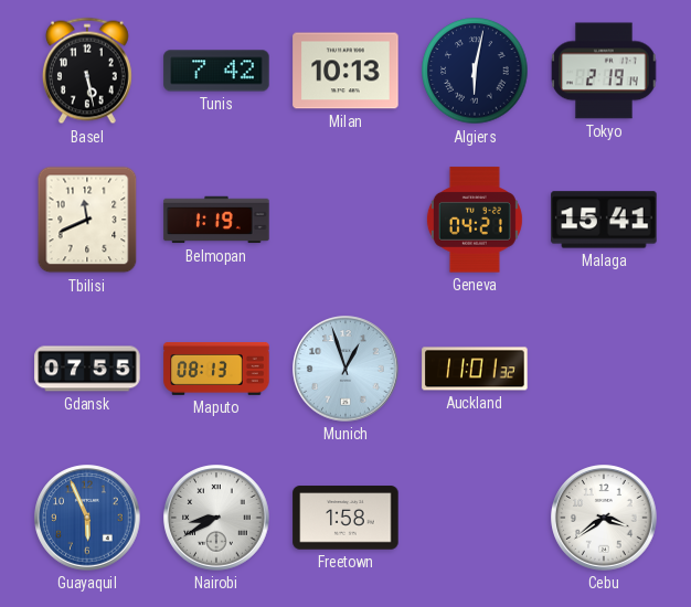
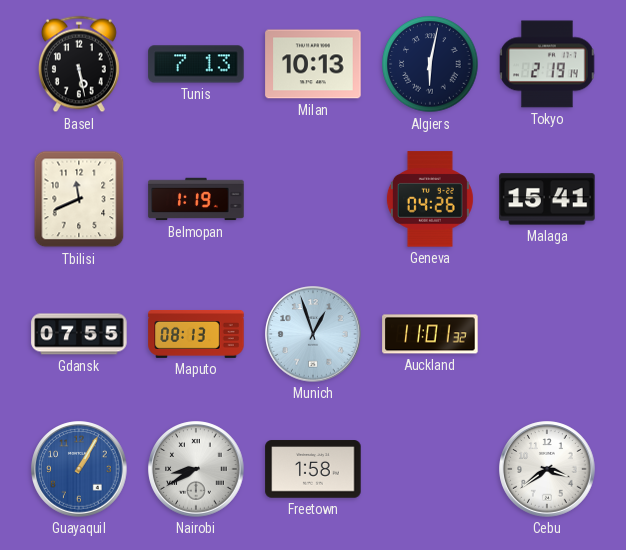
Tunis: 7:42 -> 7:13
Geneva: 04:21 -> 04:26
Guayaquil: 5:56 -> 1:05
